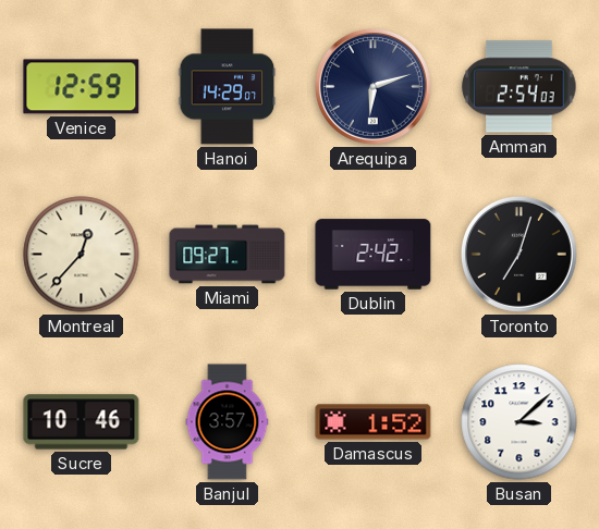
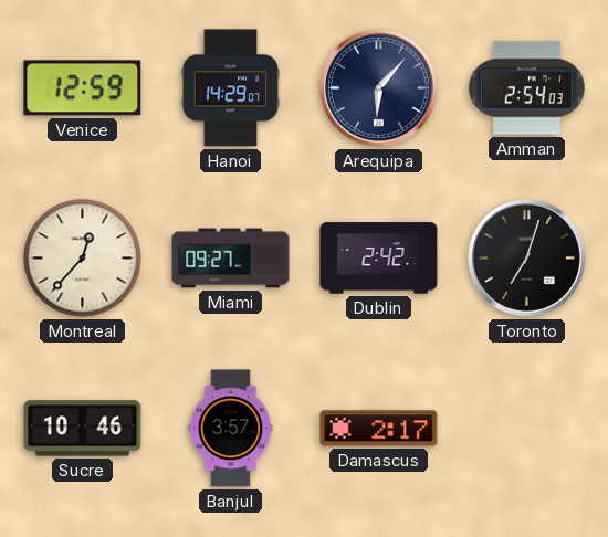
Arequipa: 6:12 -> 6:07
Damascus: 1:52 -> 2:17
Busan: 3:08 -> none
